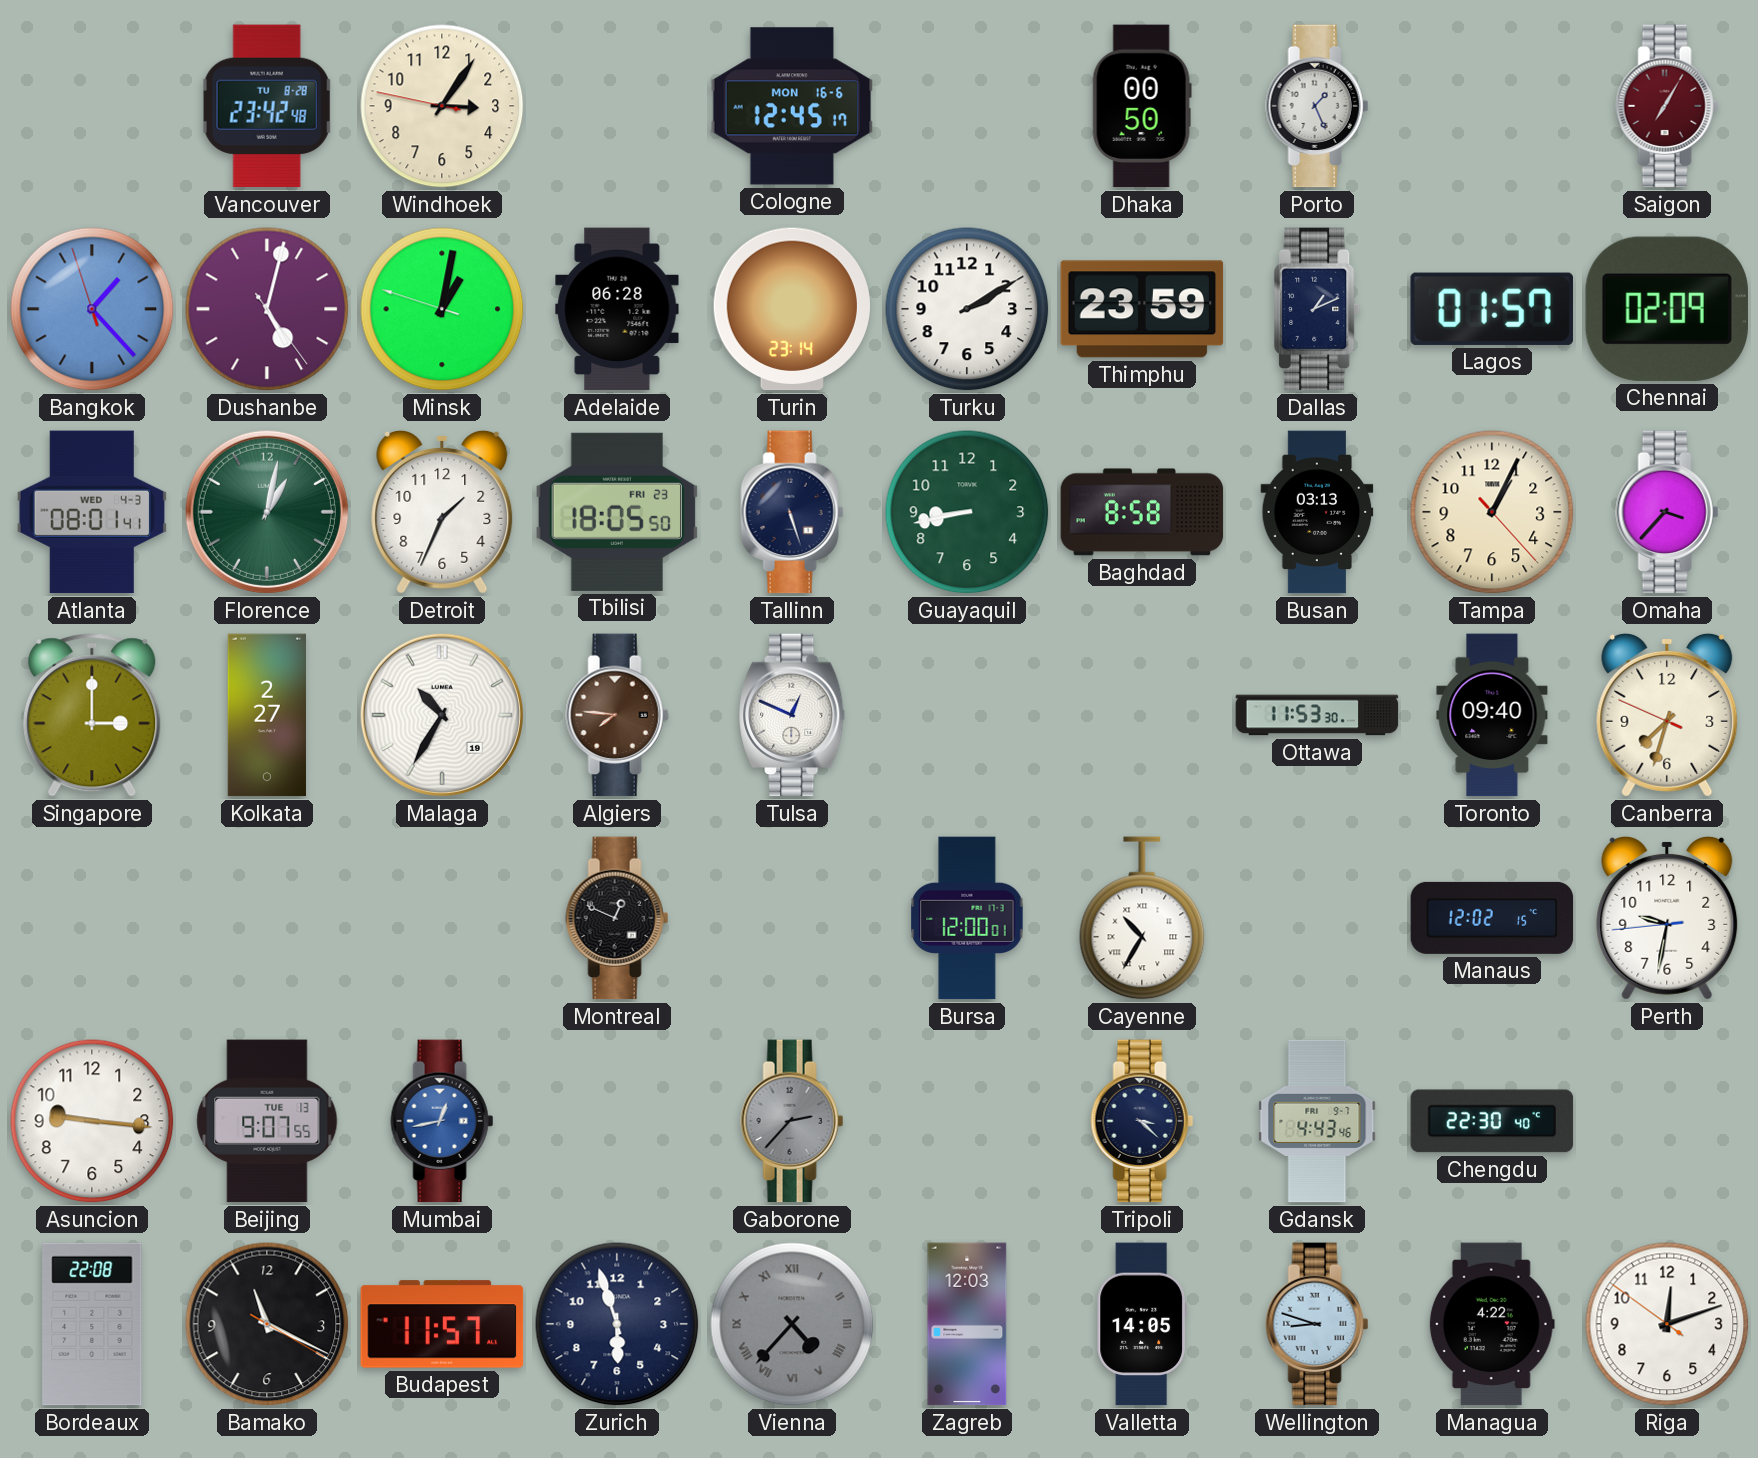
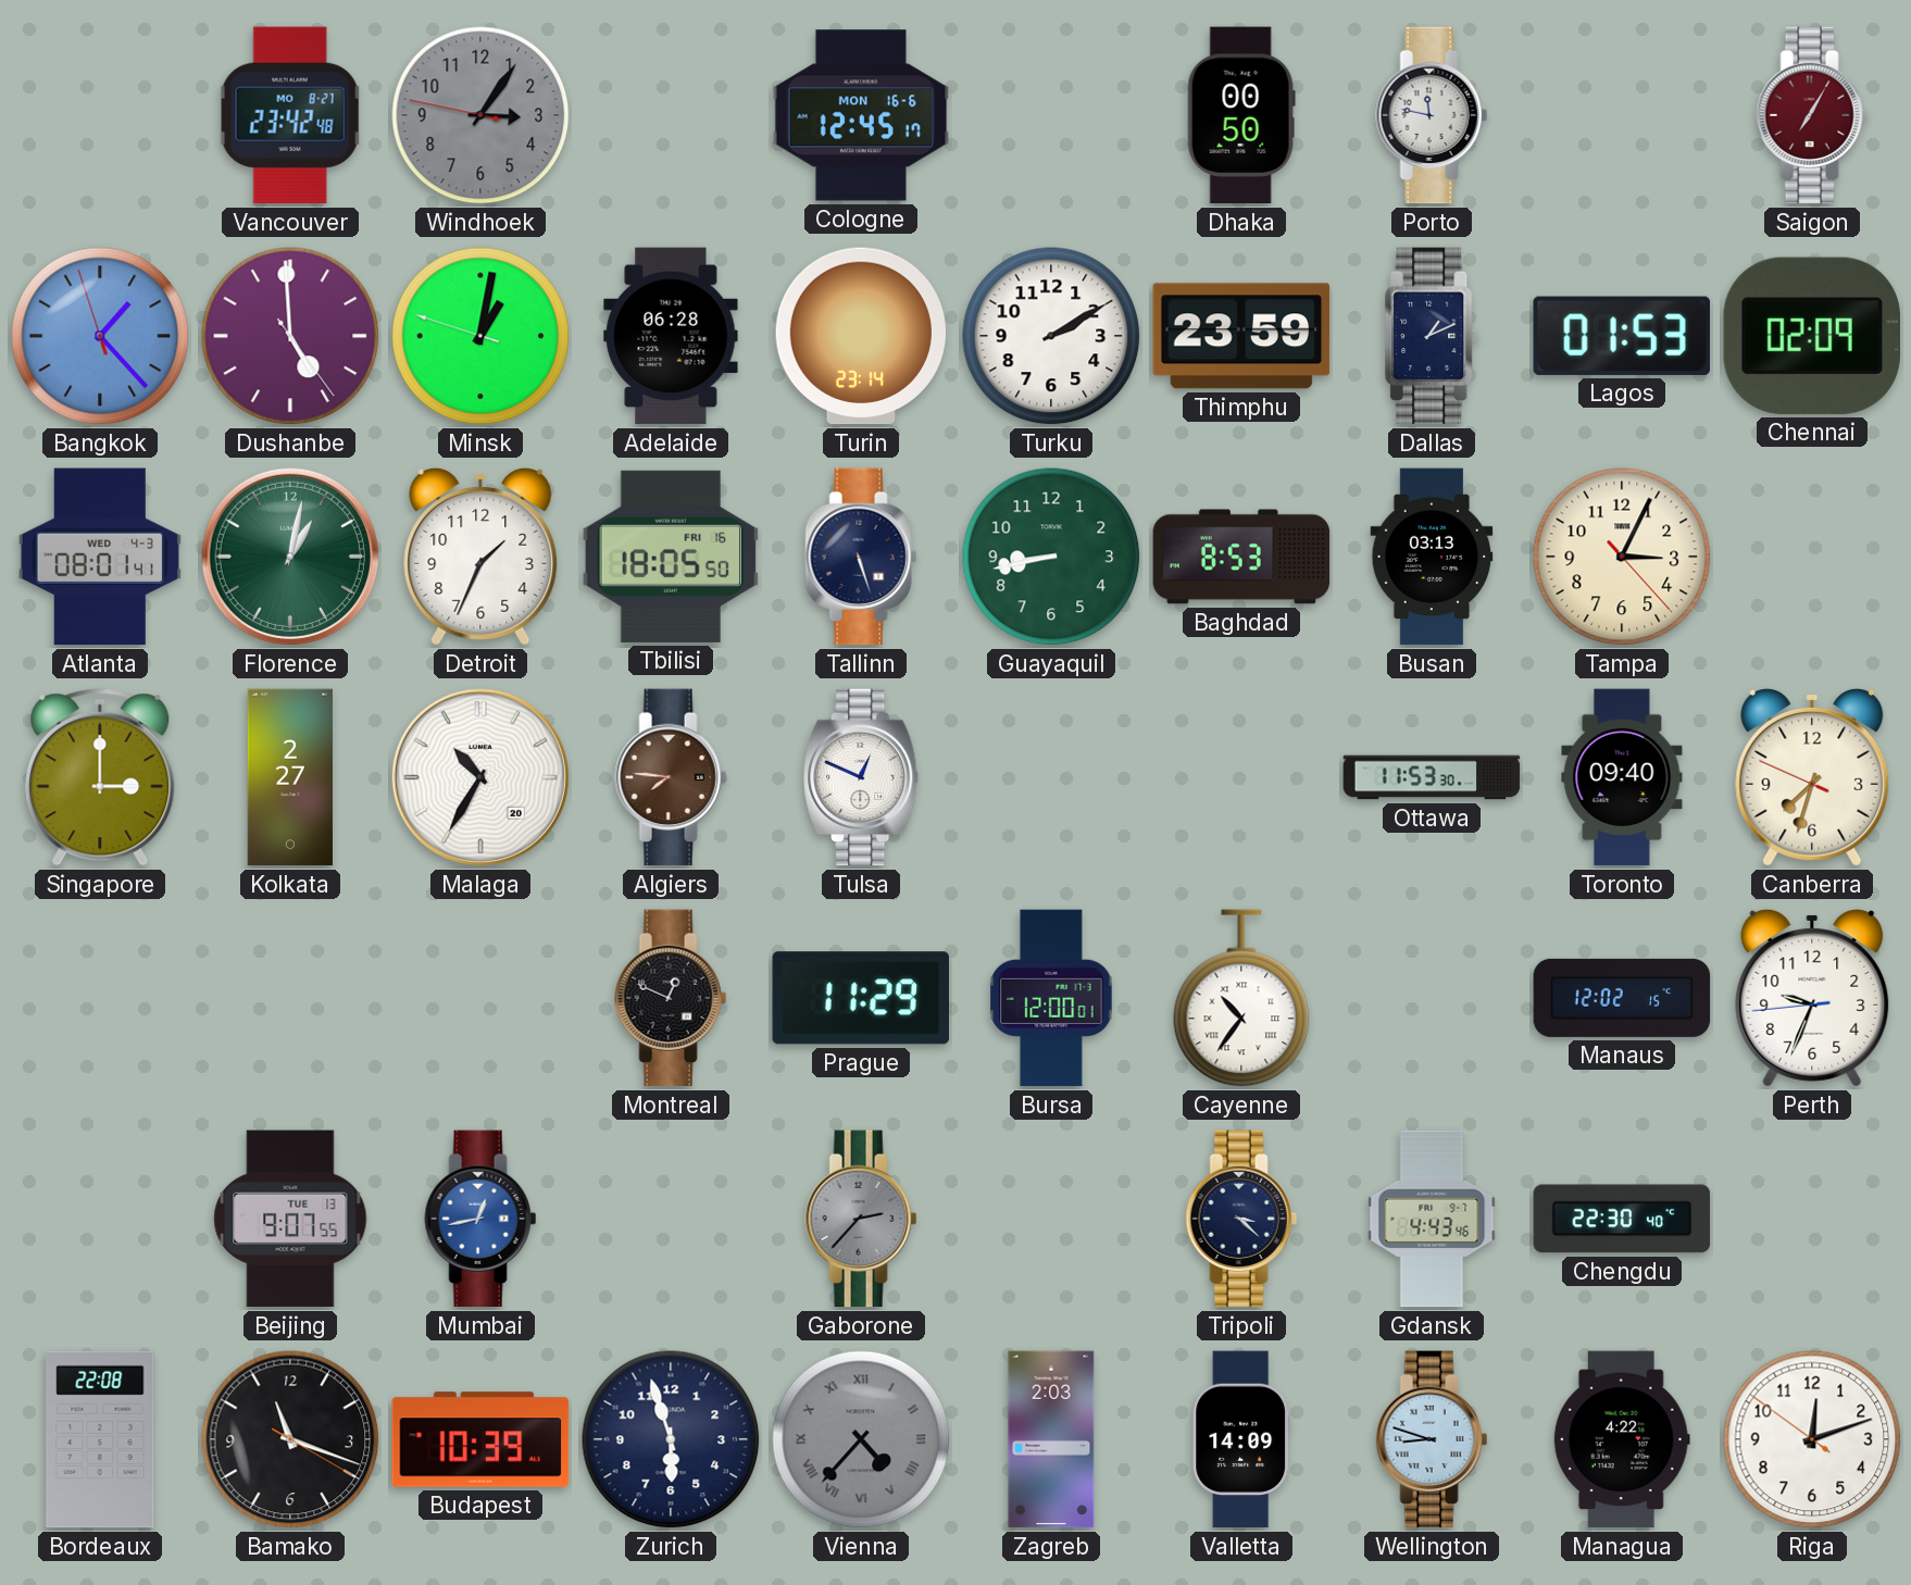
Vancouver date: TU 8-28 -> MO 8-27
Windhoek dial: cream -> grey
Porto: 1:26 -> 11:47
Dushanbe: 5:02 -> 4:59
Lagos: 01:57 -> 01:53
Tbilisi date: FRI 23 -> FRI 16
Baghdad: 8:58 -> 8:53
Tampa: 1:04 -> 3:04
Omaha: 3:37 -> none
Malaga date: 19 -> 20
Prague: none -> 11:29
Cayenne: 10:35 -> 10:36
Perth: 9:31 -> 9:33
Asuncion: 9:16 -> none
Bamako: 11:19 -> 11:18
Budapest: 11:57 -> 10:39
Zagreb: 12:03 -> 2:03
Valletta: 14:05 -> 14:09
